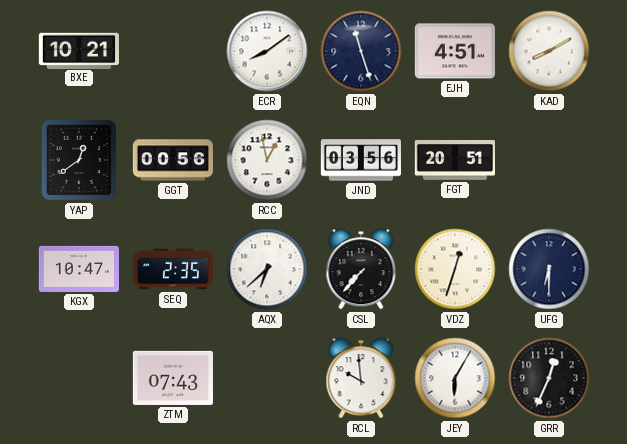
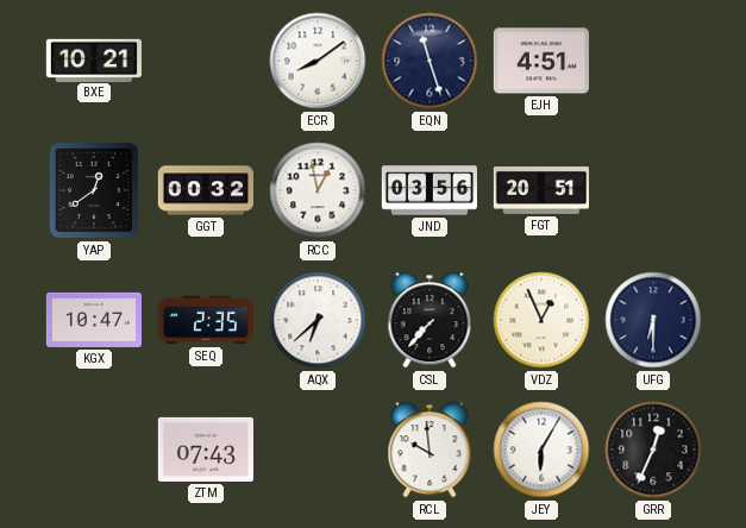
KAD: 8:10 -> none
GGT: 00:56 -> 00:32
VDZ: 12:33 -> 12:56
